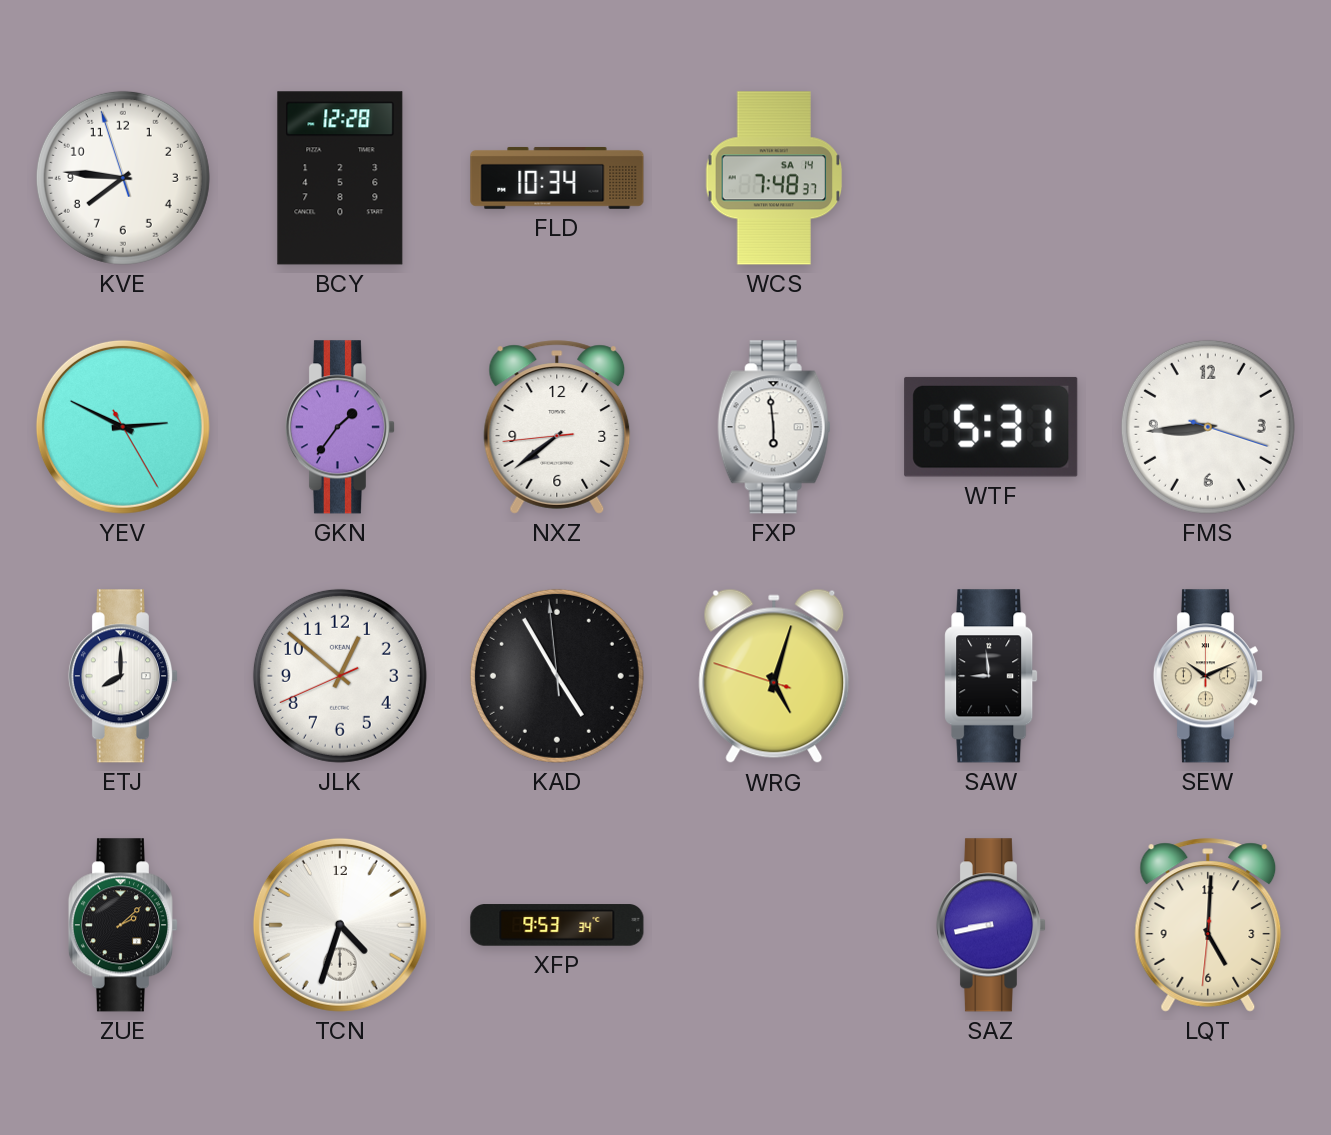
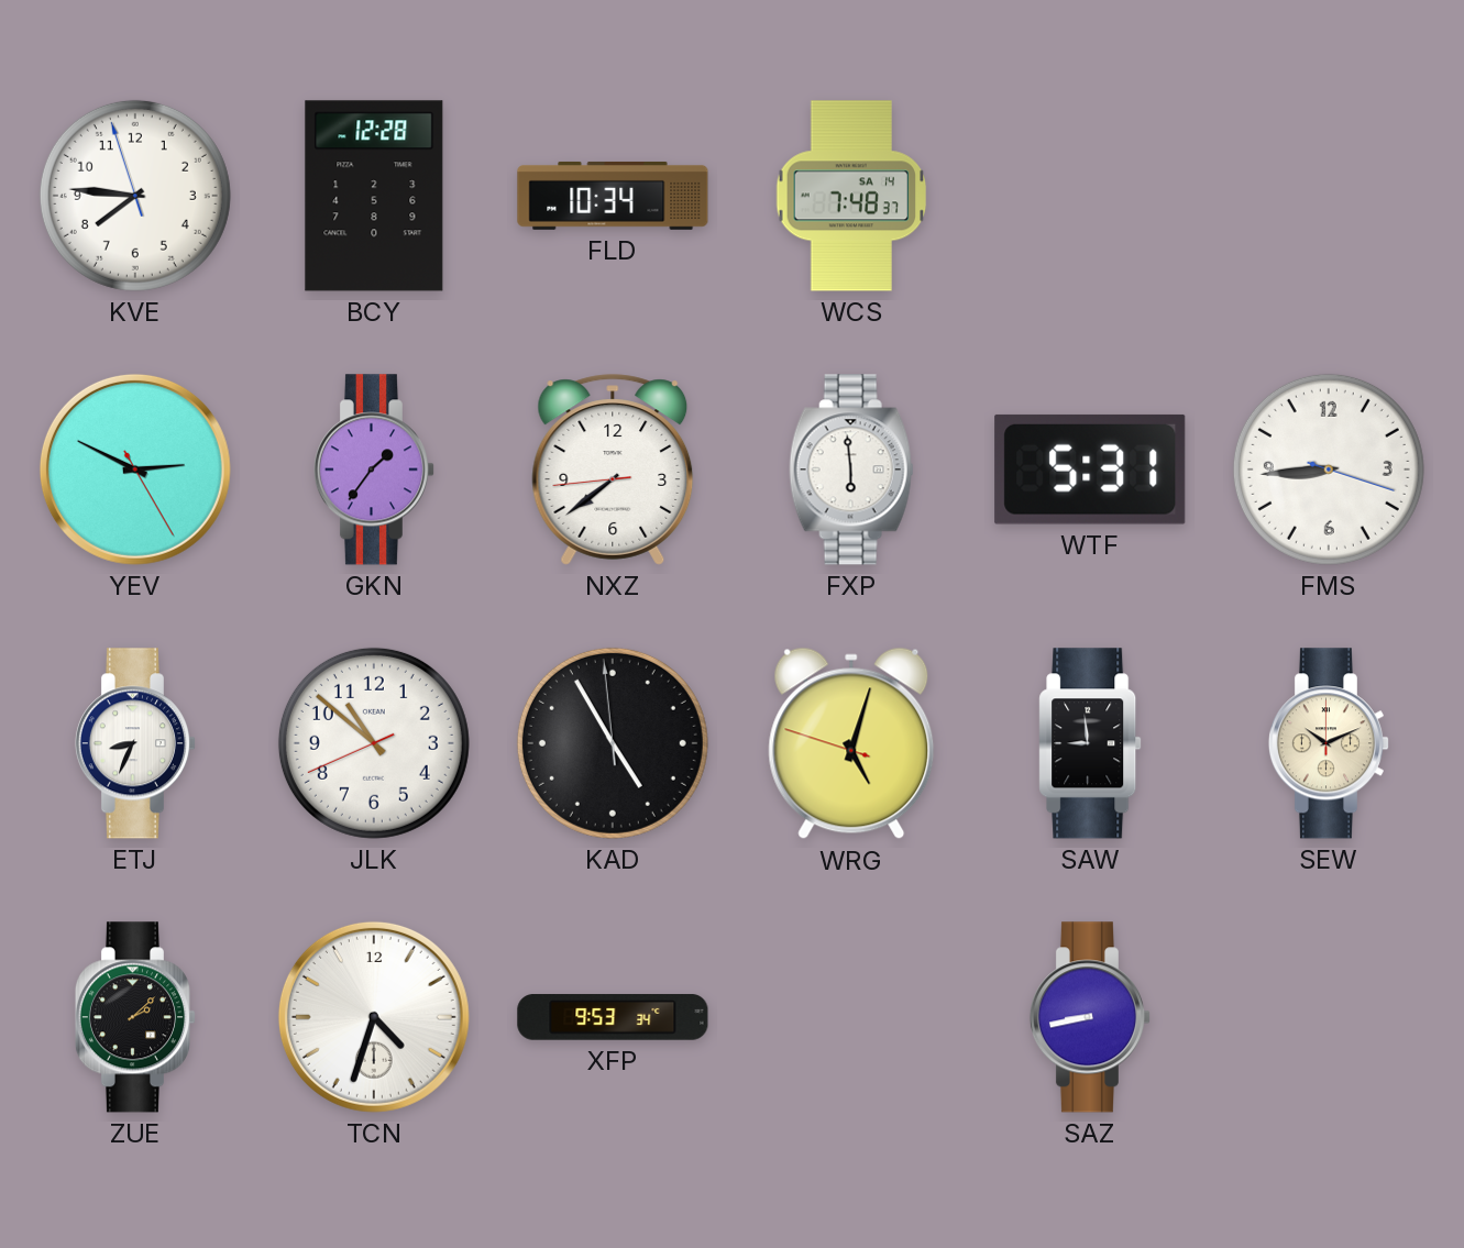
ETJ: 8:00 -> 8:34
JLK: 12:51 -> 10:51
LQT: 5:00 -> none
